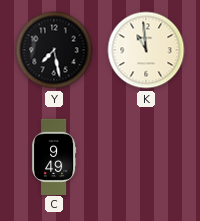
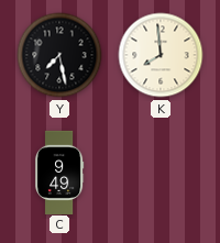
K: 10:59 -> 7:59
